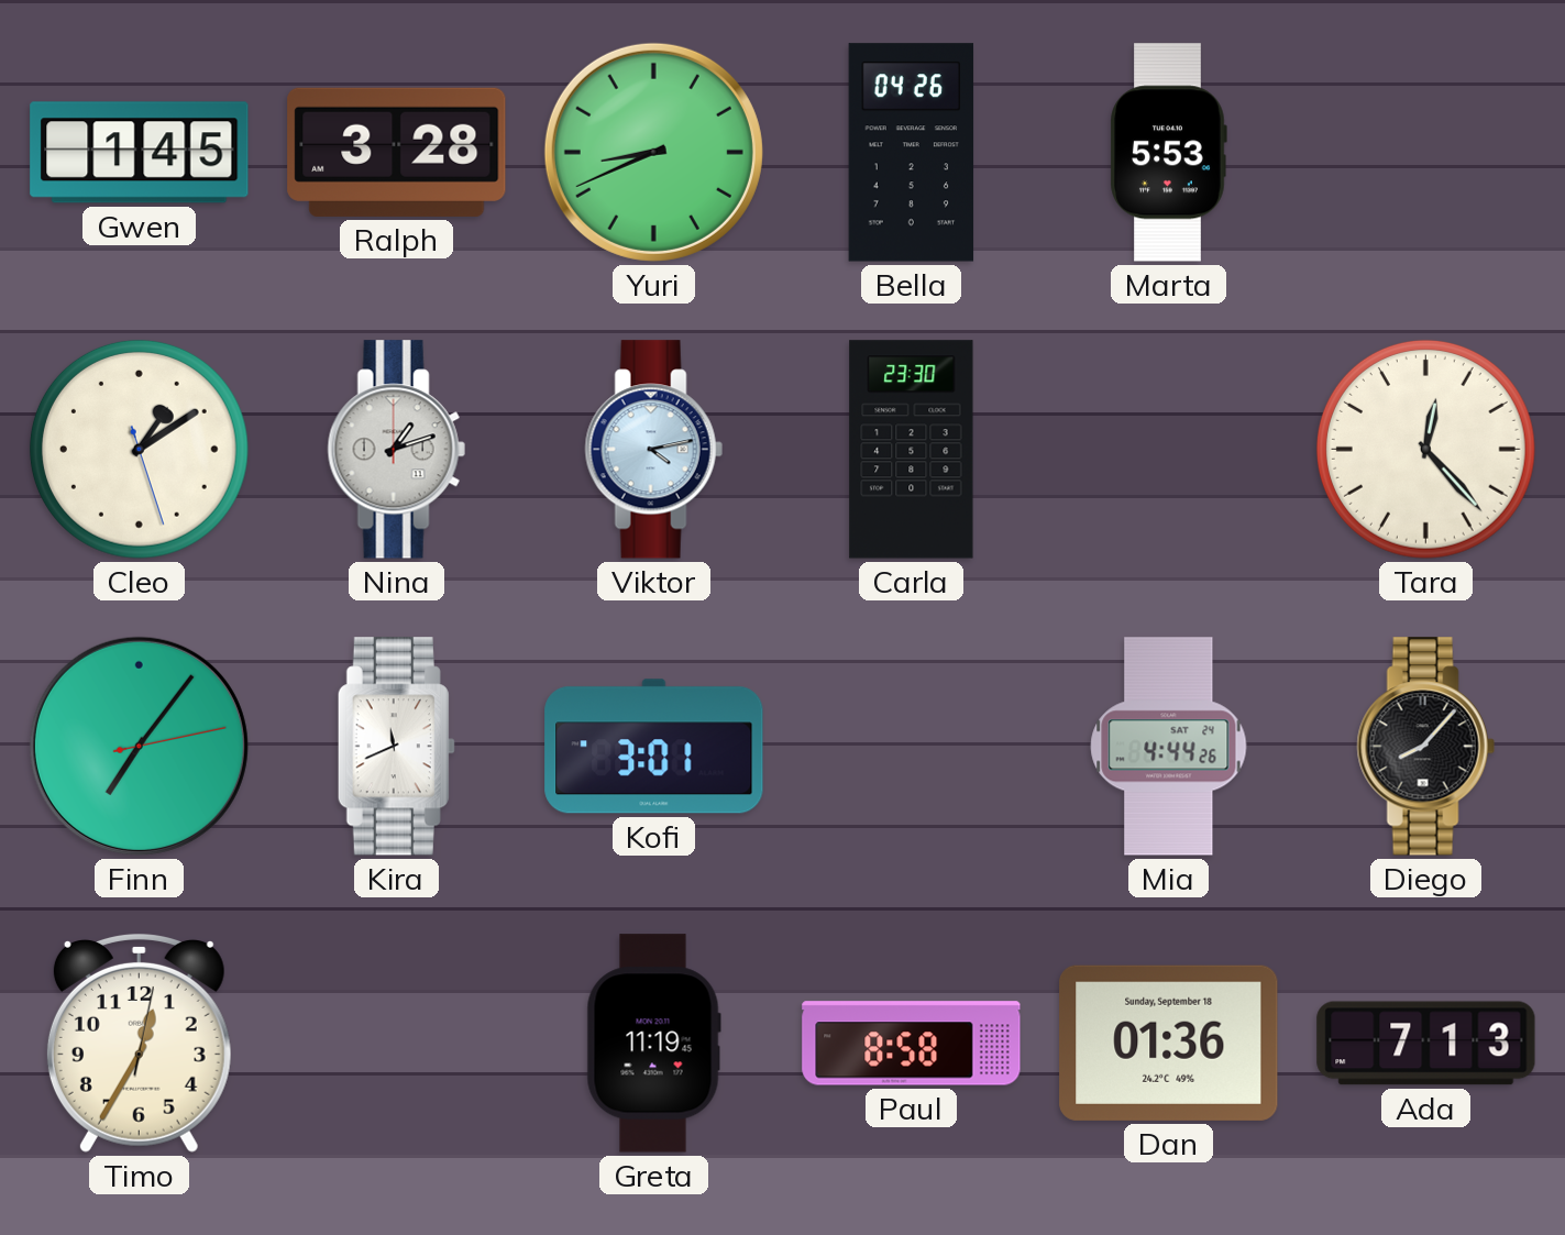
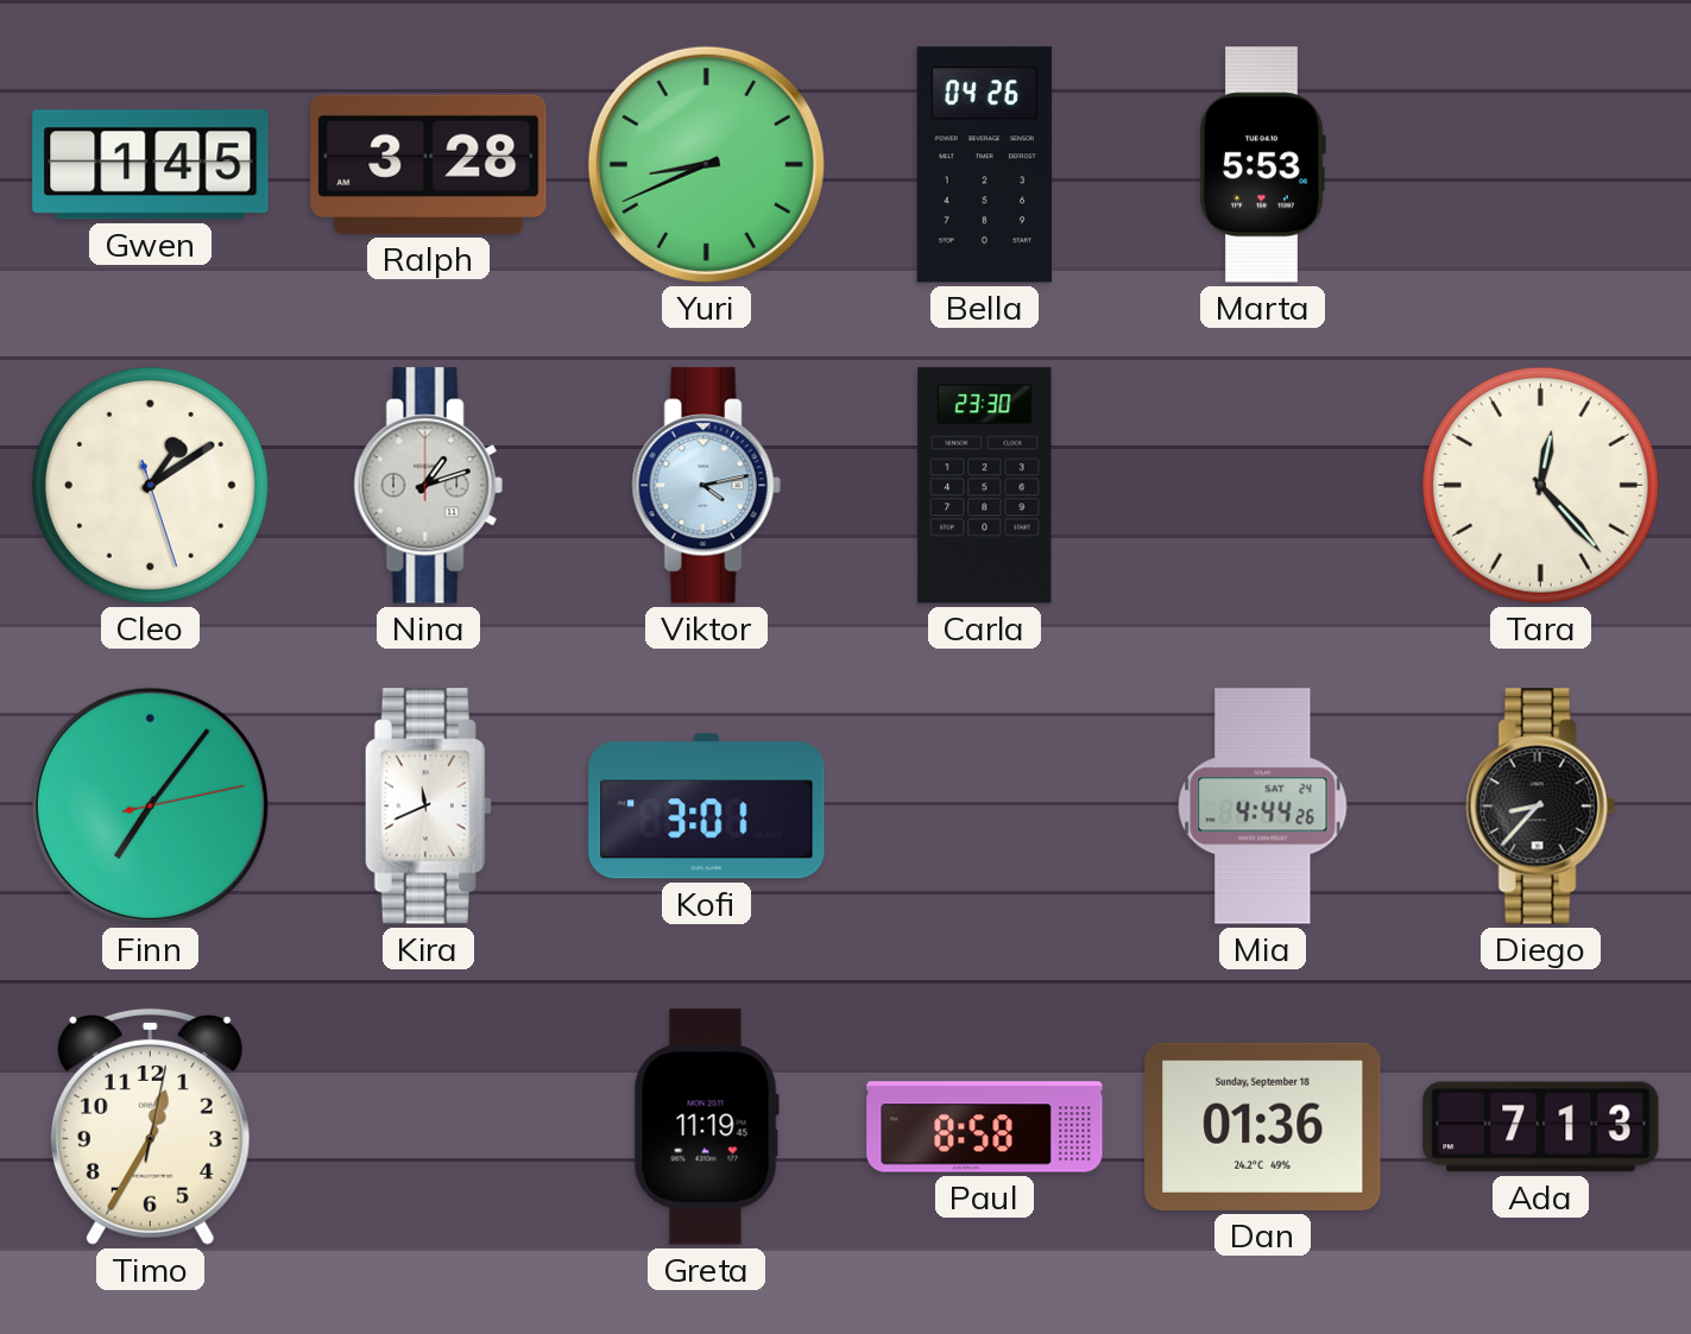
Diego: 8:07 -> 8:37
